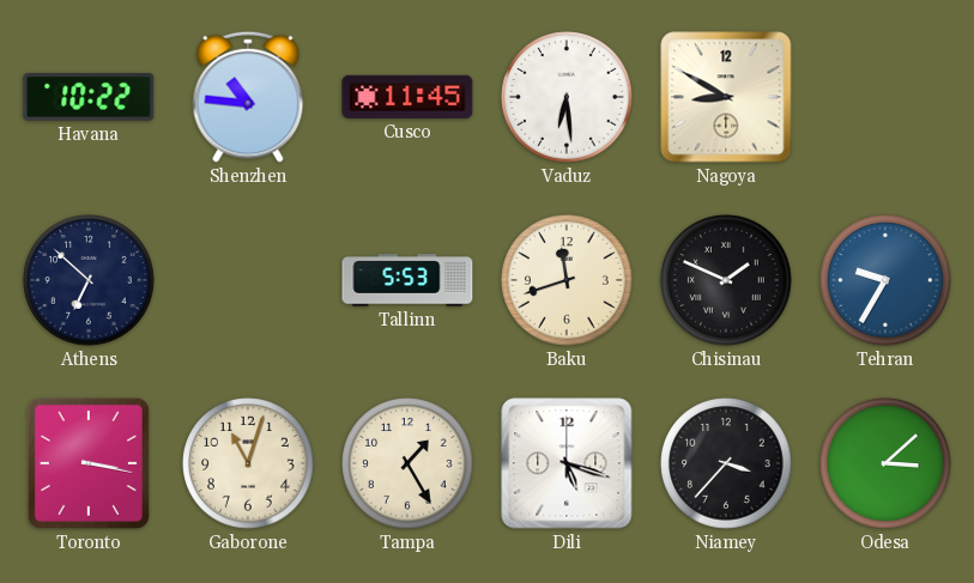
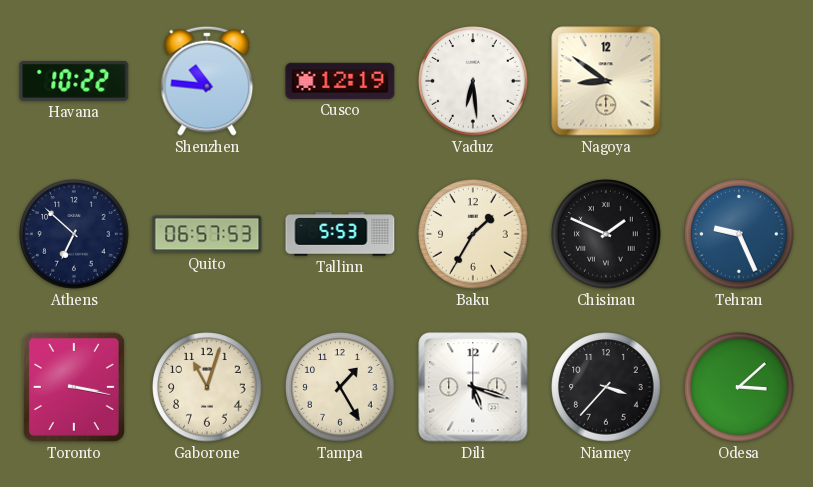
Cusco: 11:45 -> 12:19
Nagoya: 8:50 -> 8:51
Quito: none -> 06:57
Baku: 11:42 -> 1:35
Tehran: 9:35 -> 9:26
